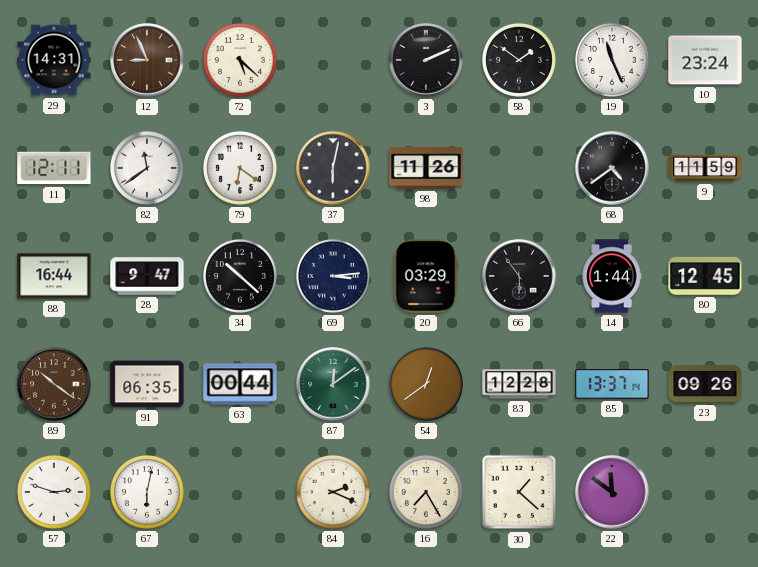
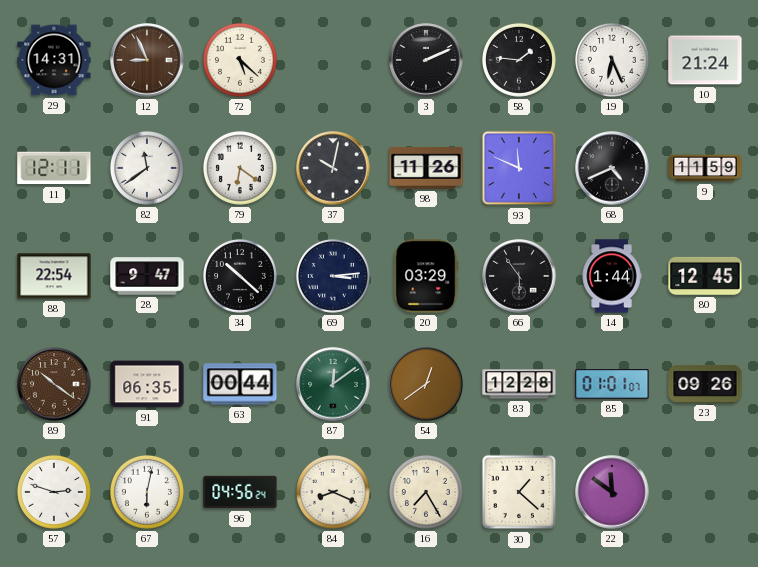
58: 1:51 -> 1:46
19: 11:26 -> 6:26
10: 23:24 -> 21:24
37: 6:02 -> 10:02
93: none -> 11:49
68: 4:39 -> 4:41
88: 16:44 -> 22:54
85: 13:37 -> 01:01
96: none -> 04:56
84: 2:19 -> 8:19
